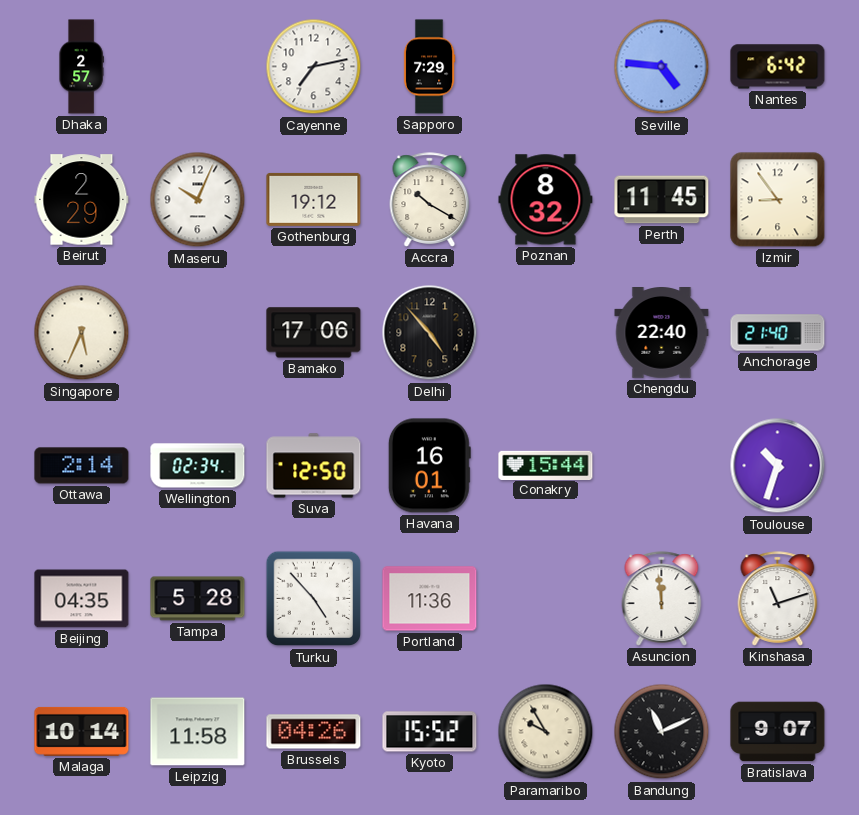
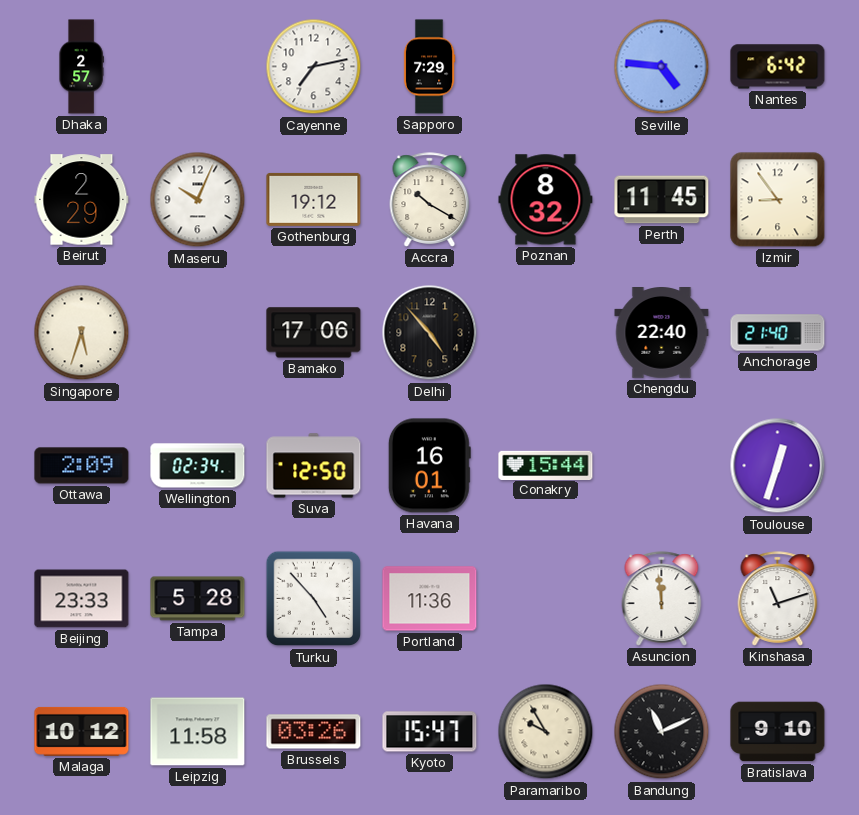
Singapore: 5:34 -> 5:33
Ottawa: 2:14 -> 2:09
Toulouse: 10:33 -> 12:33
Beijing: 04:35 -> 23:33
Malaga: 10:14 -> 10:12
Brussels: 04:26 -> 03:26
Kyoto: 15:52 -> 15:47
Bratislava: 9:07 -> 9:10
